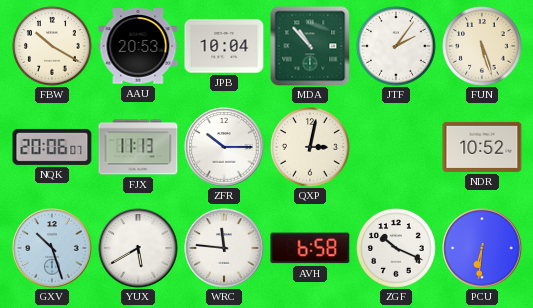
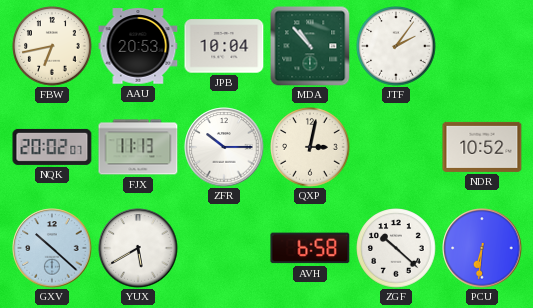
FBW: 10:20 -> 6:43
FUN: 5:27 -> none
NQK: 20:06 -> 20:02
GXV: 10:27 -> 10:22
WRC: 11:46 -> none
ZGF: 10:19 -> 10:22
